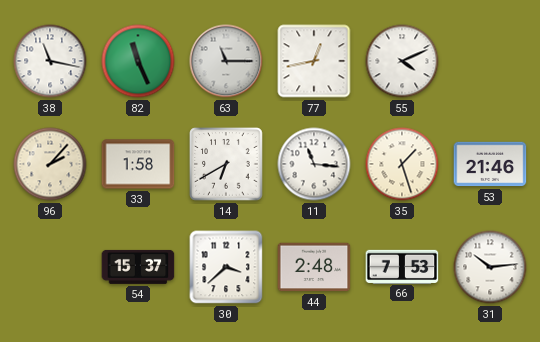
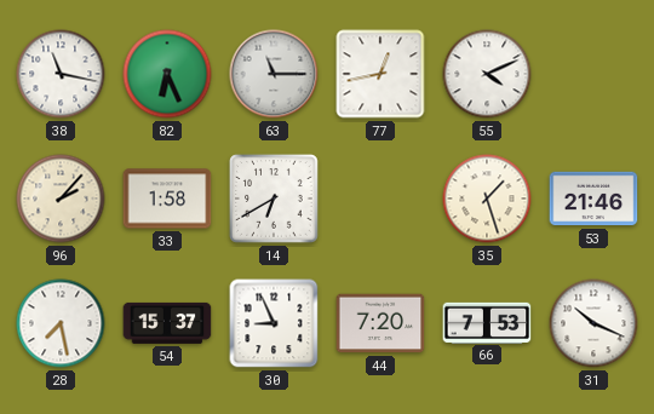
82: 11:26 -> 6:26
11: 11:16 -> none
28: none -> 7:28
30: 3:38 -> 8:56
44: 2:48 -> 7:20
31: 10:14 -> 10:19
